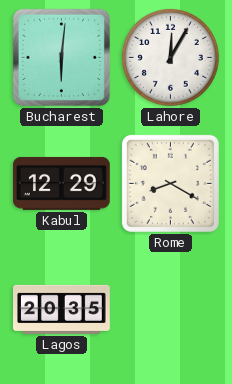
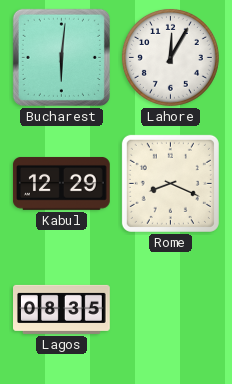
Rome: 8:20 -> 8:19
Lagos: 20:35 -> 08:35
